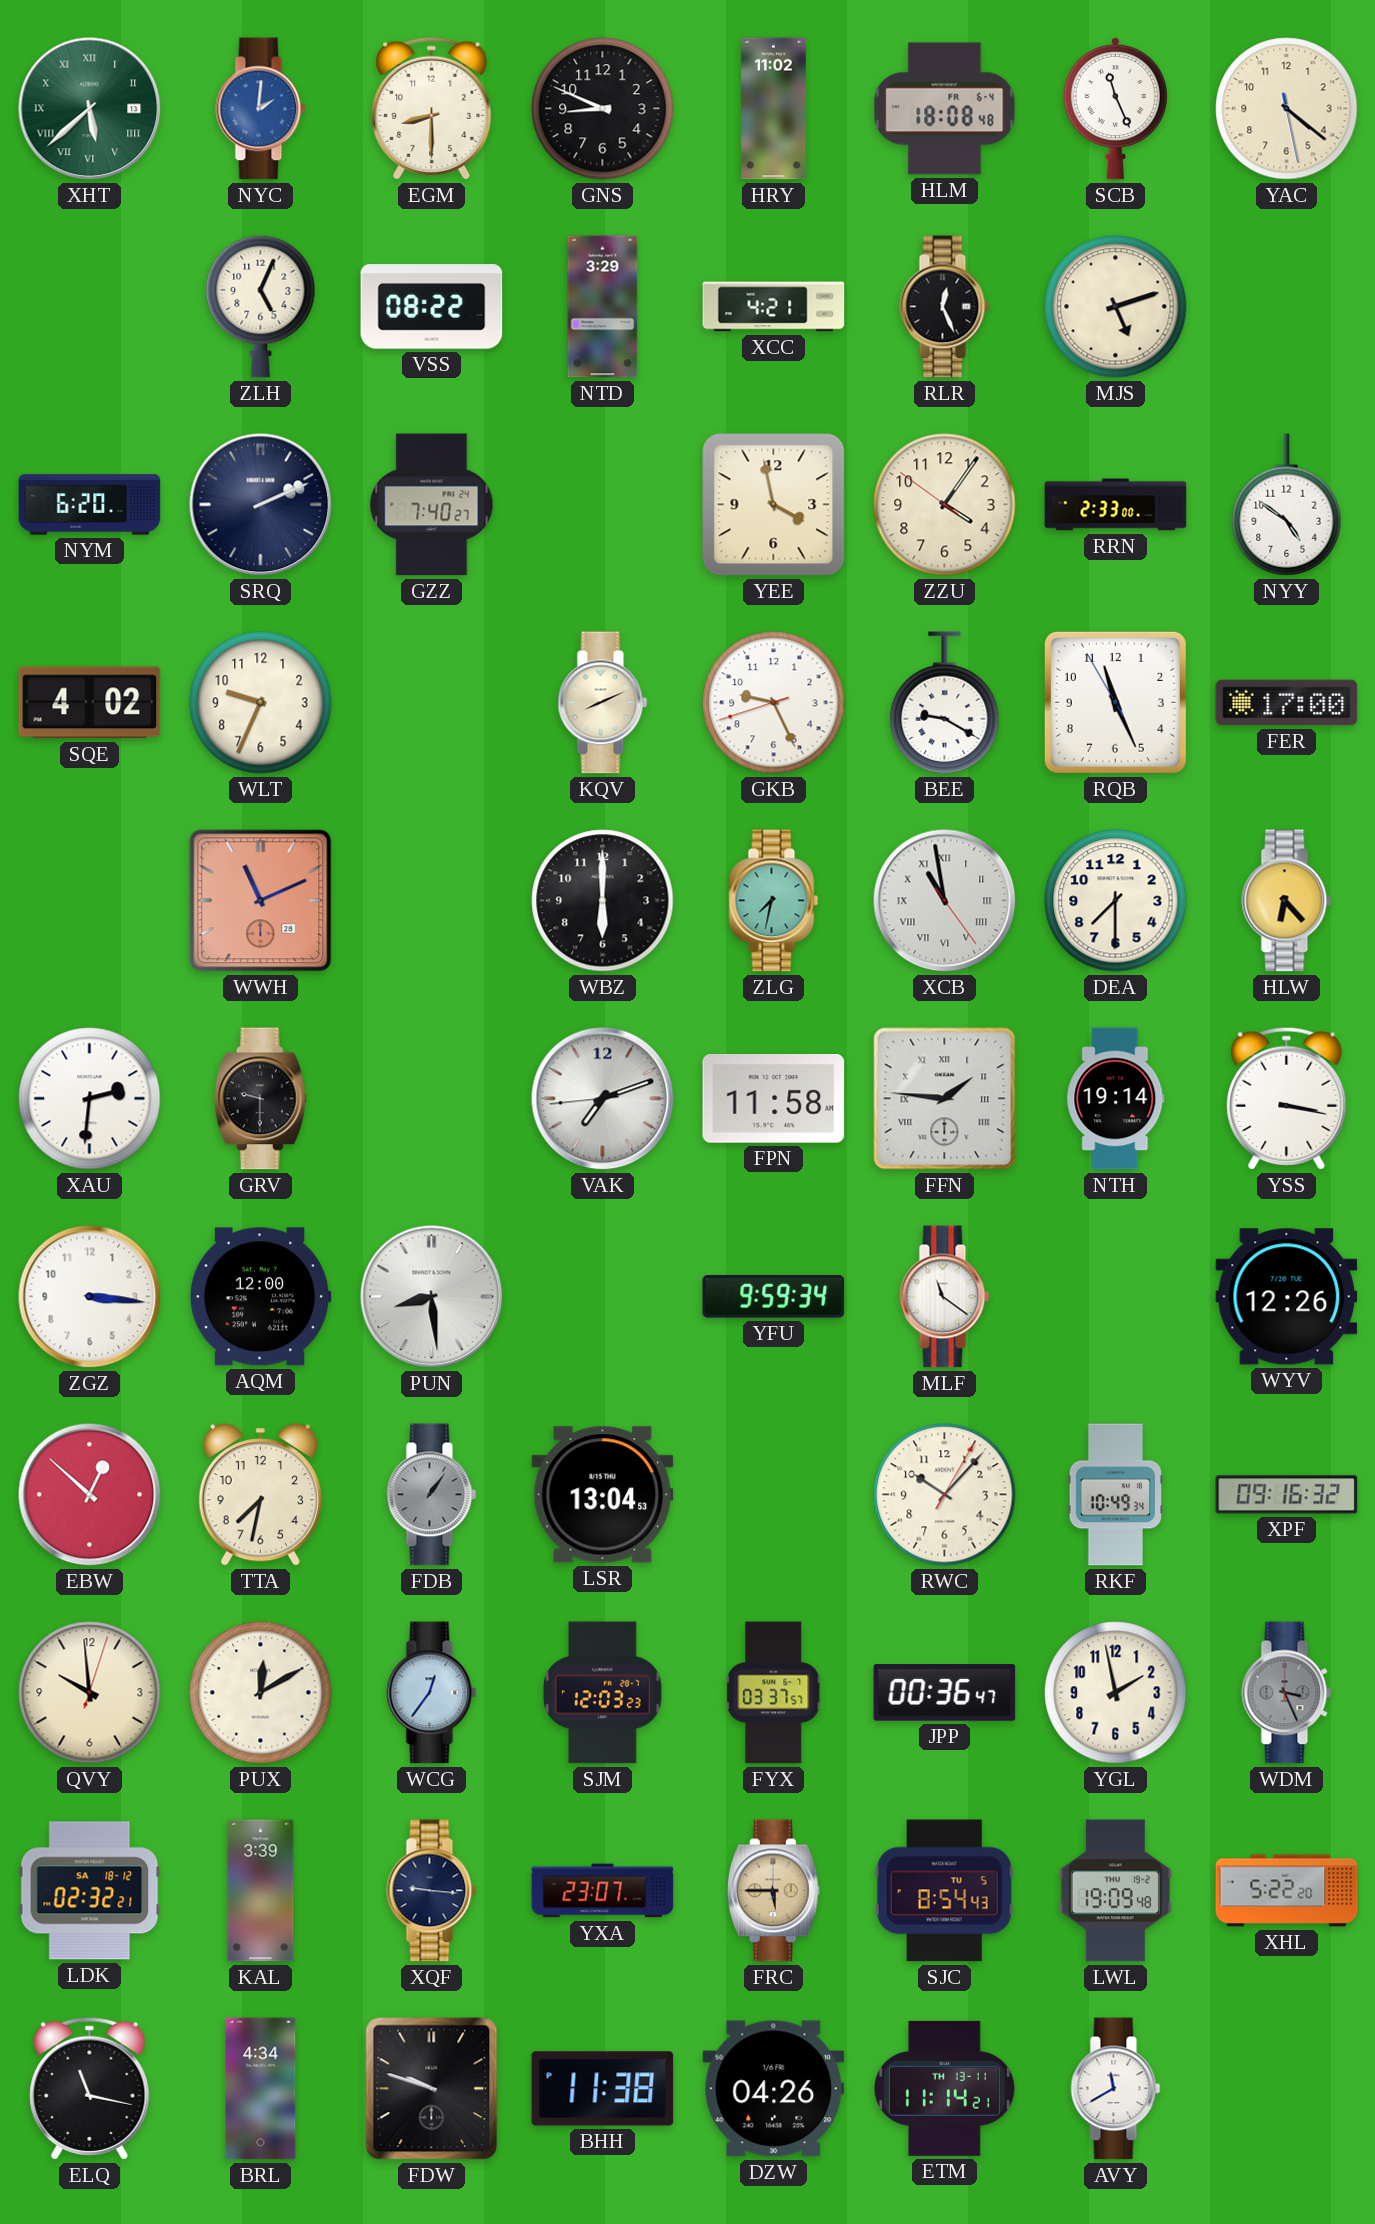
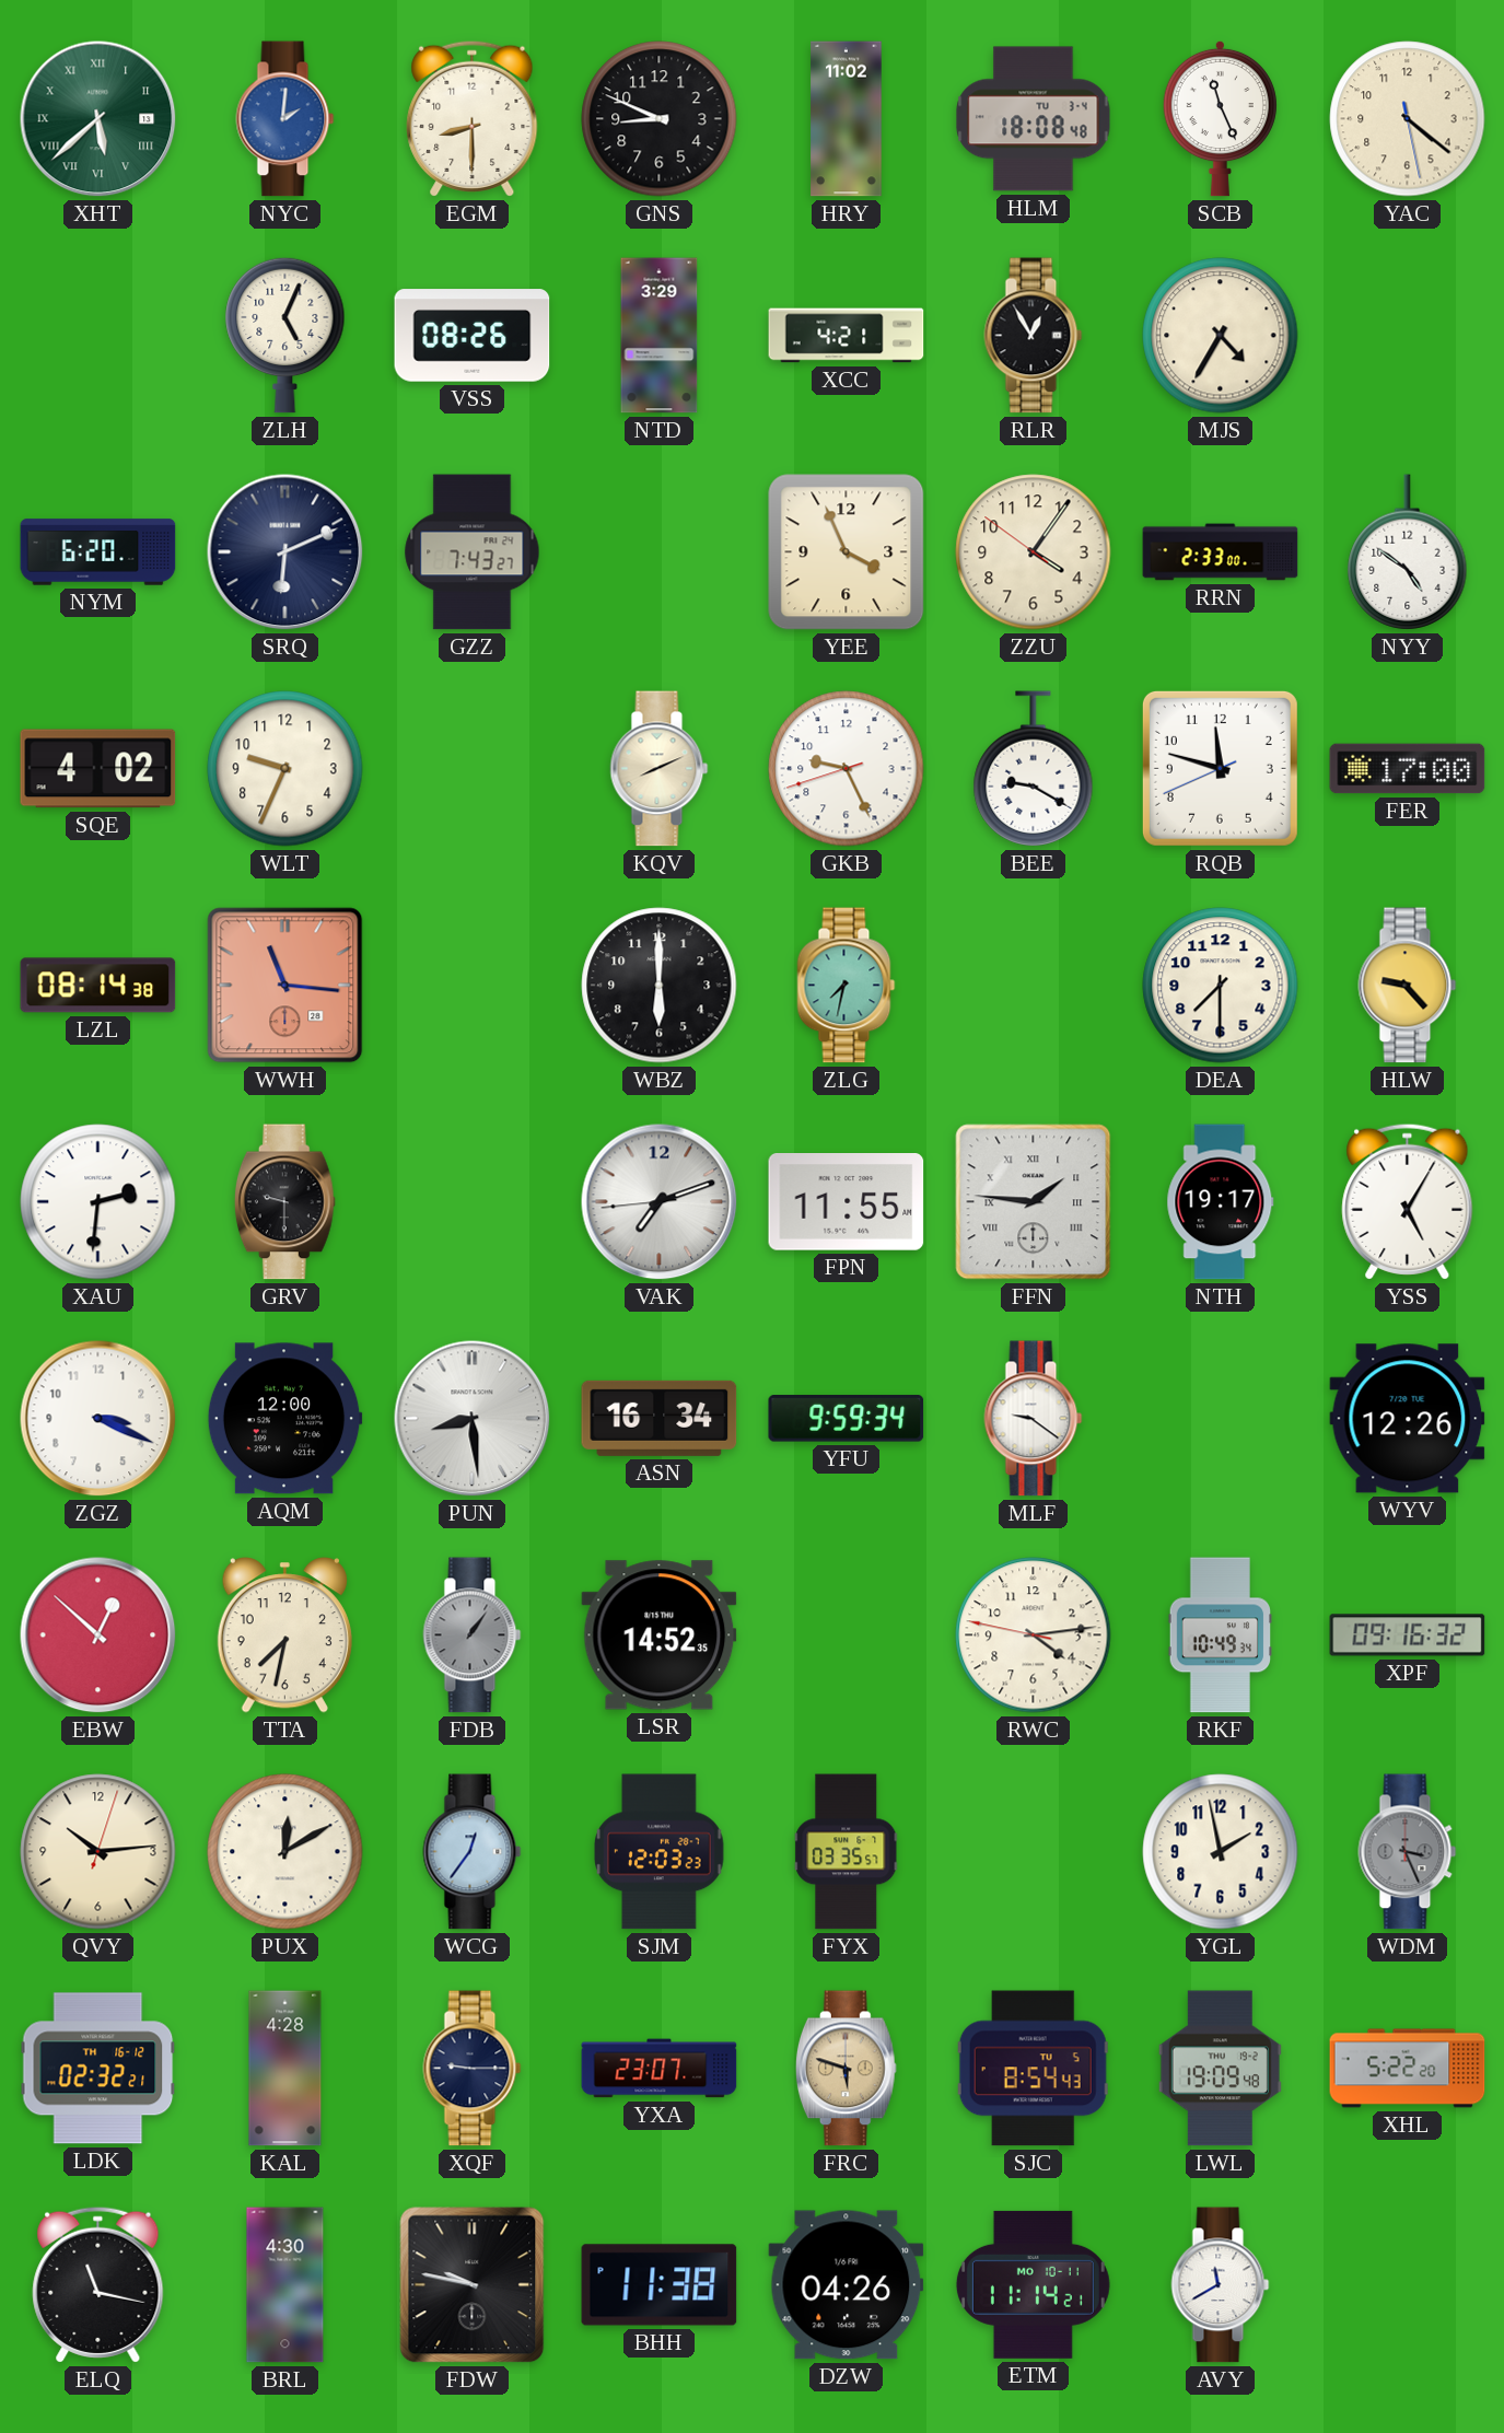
HLM date: FR 6-4 -> TU 3-4
VSS: 08:22 -> 08:26
RLR: 12:26 -> 12:55
MJS: 5:12 -> 4:35
SRQ: 2:11 -> 6:11
GZZ: 7:40 -> 7:43
YEE: 3:58 -> 3:56
RQB: 11:25 -> 11:47
LZL: none -> 08:14
WWH: 11:11 -> 11:16
XCB: 10:58 -> none
HLW: 6:23 -> 9:23
FPN: 11:58 -> 11:55
NTH: 19:14 -> 19:17
YSS: 3:17 -> 5:05
ZGZ: 3:16 -> 3:19
ASN: none -> 16:34
MLF: 11:21 -> 9:21
LSR: 13:04 -> 14:52
RWC: 10:07 -> 4:13
QVY: 9:59 -> 10:14
FYX: 03:37 -> 03:35
JPP: 00:36 -> none
LDK date: SA 18-12 -> TH 16-12
KAL: 3:39 -> 4:28
XQF: 9:16 -> 9:15
FRC: 5:45 -> 5:48
BRL: 4:34 -> 4:30
FDW: 9:48 -> 9:47
ETM date: TH 13-11 -> MO 10-11
